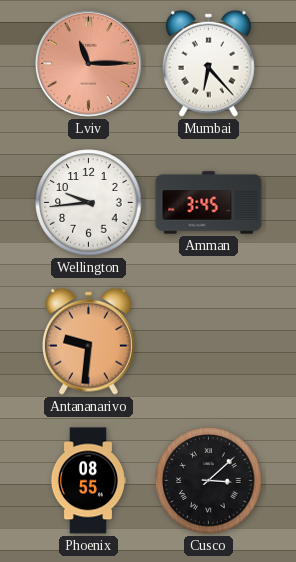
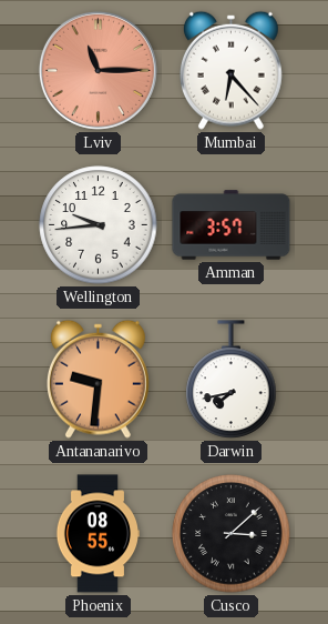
Amman: 3:45 -> 3:57
Darwin: none -> 7:43
